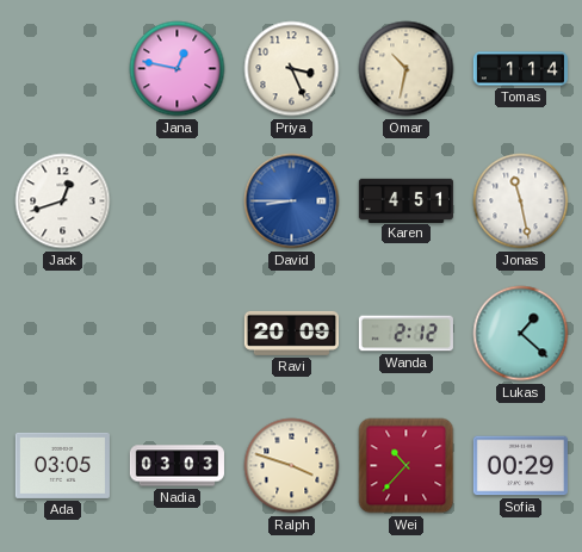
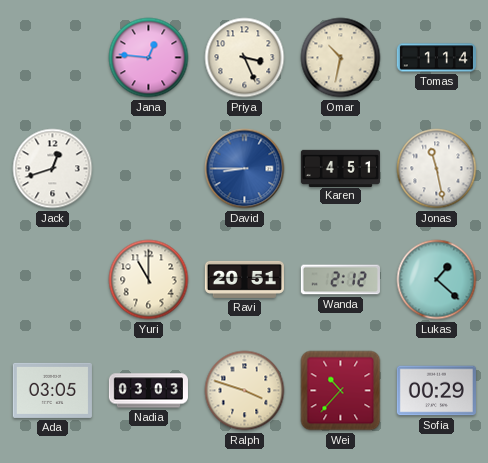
Jana: 12:47 -> 12:46
Yuri: none -> 11:00
Ravi: 20:09 -> 20:51
